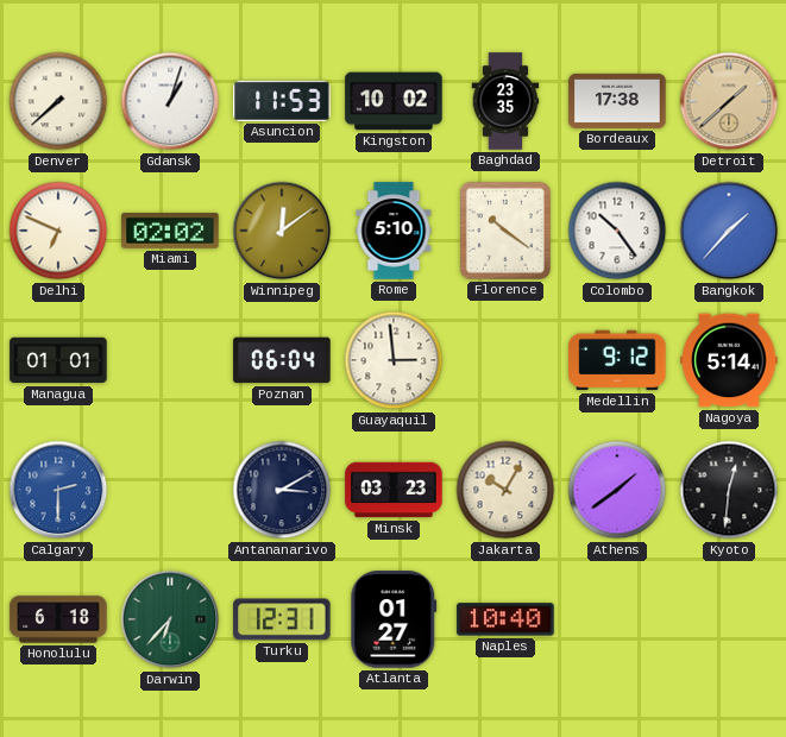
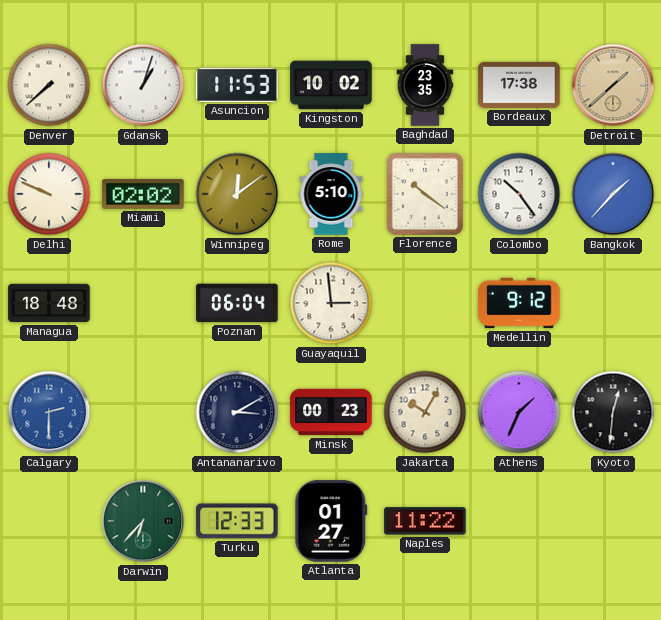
Delhi: 6:49 -> 9:49
Managua: 01:01 -> 18:48
Nagoya: 5:14 -> none
Minsk: 03:23 -> 00:23
Athens: 1:39 -> 1:34
Honolulu: 6:18 -> none
Turku: 12:31 -> 12:33
Naples: 10:40 -> 11:22
